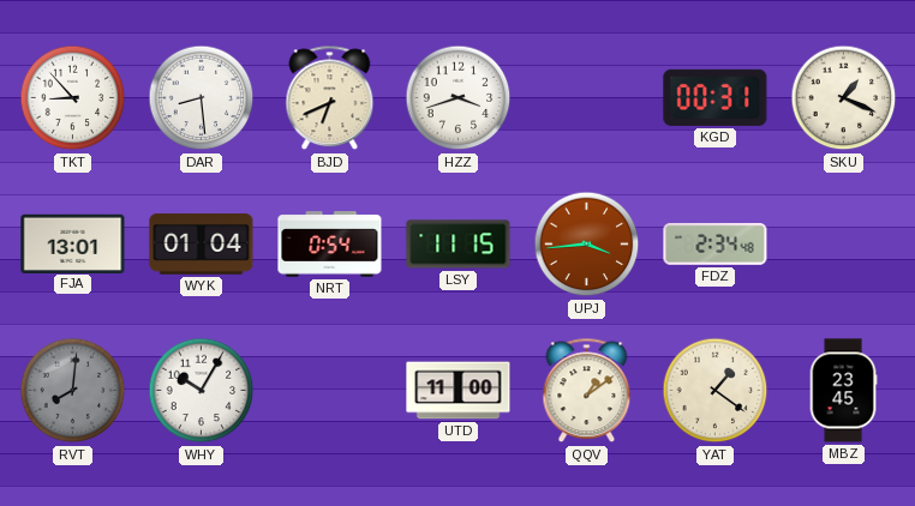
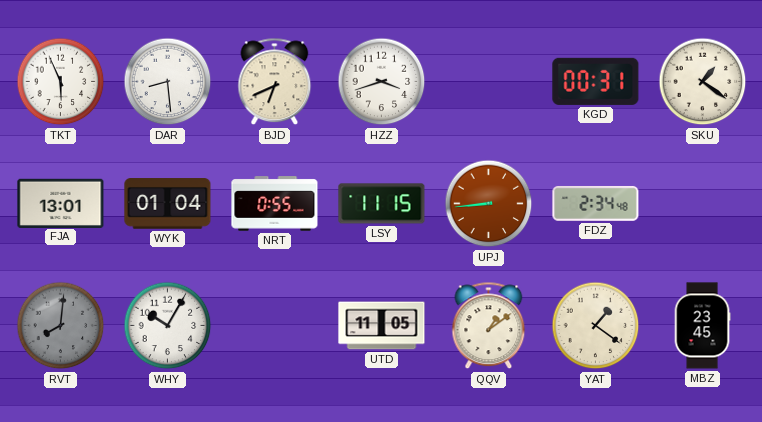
TKT: 8:53 -> 5:56
SKU: 1:19 -> 1:21
NRT: 0:54 -> 0:55
UPJ: 3:44 -> 8:44
UTD: 11:00 -> 11:05
